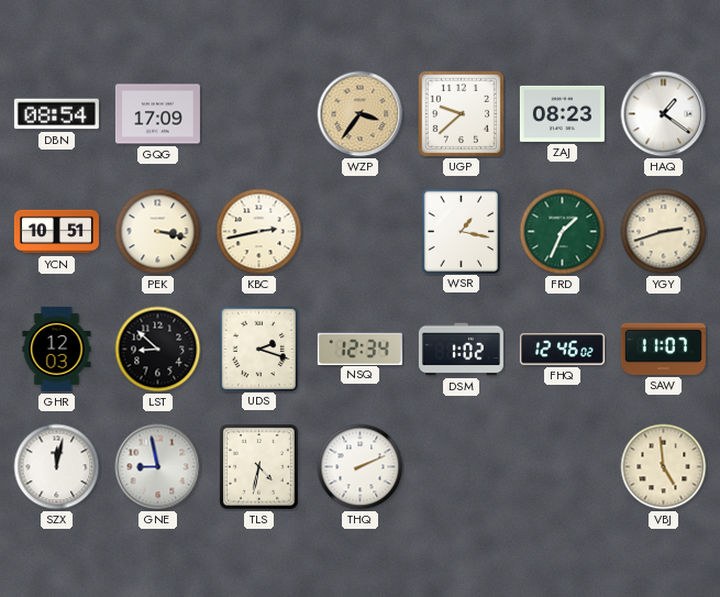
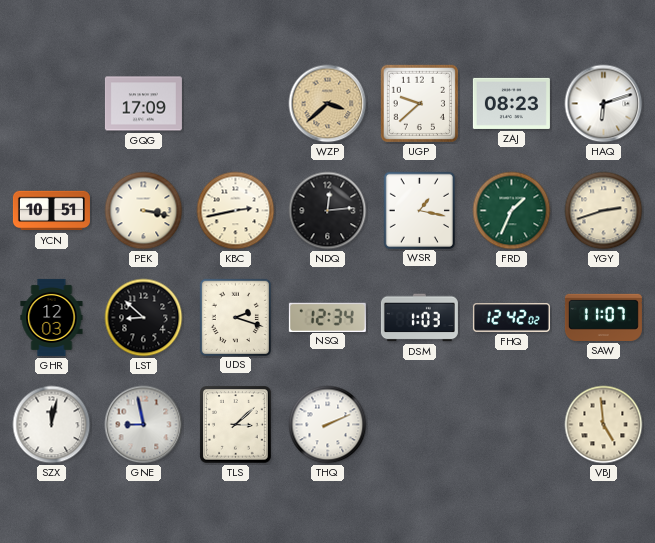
DBN: 08:54 -> none
WZP: 3:36 -> 3:38
HAQ: 1:21 -> 6:12
NDQ: none -> 12:14
DSM: 1:02 -> 1:03
FHQ: 12:46 -> 12:42
TLS: 4:32 -> 3:08
